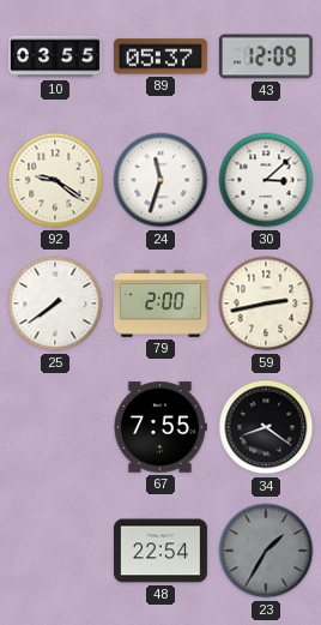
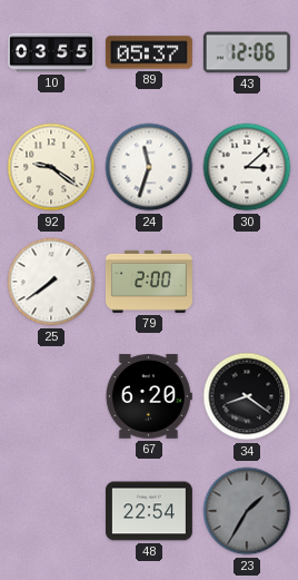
43: 12:09 -> 12:06
59: 2:43 -> none
67: 7:55 -> 6:20
